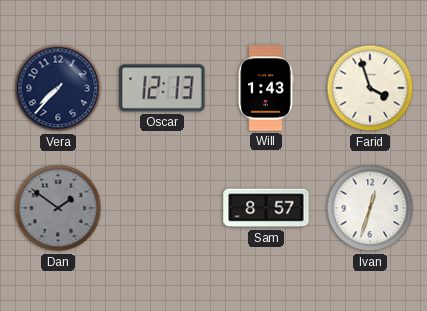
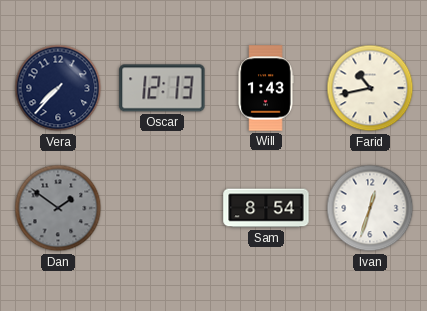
Farid: 3:57 -> 10:43
Sam: 8:57 -> 8:54
